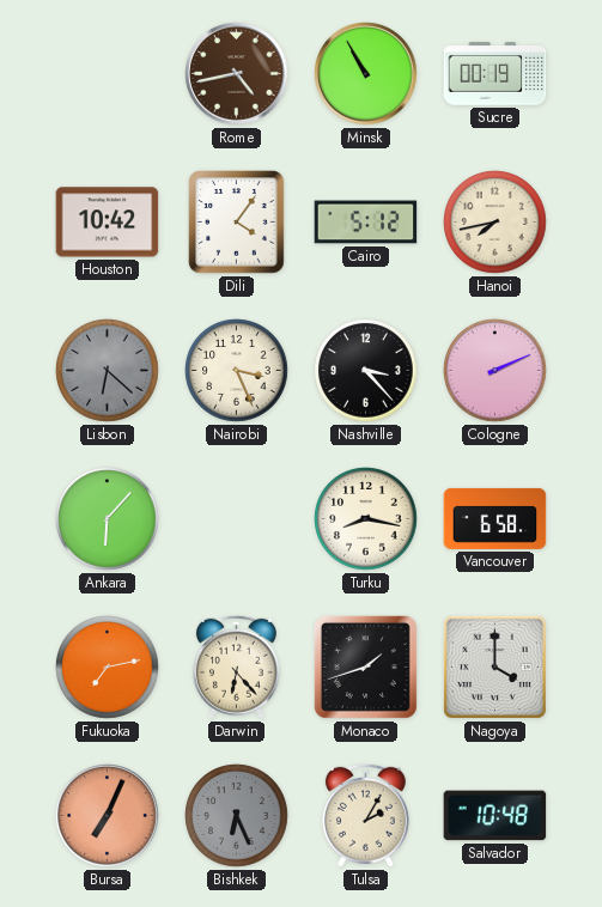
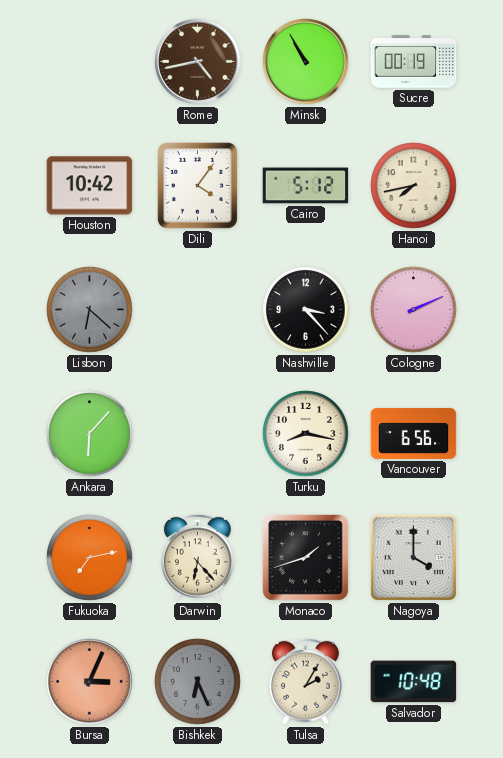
Nairobi: 3:26 -> none
Vancouver: 6:58 -> 6:56
Bursa: 7:04 -> 3:04
